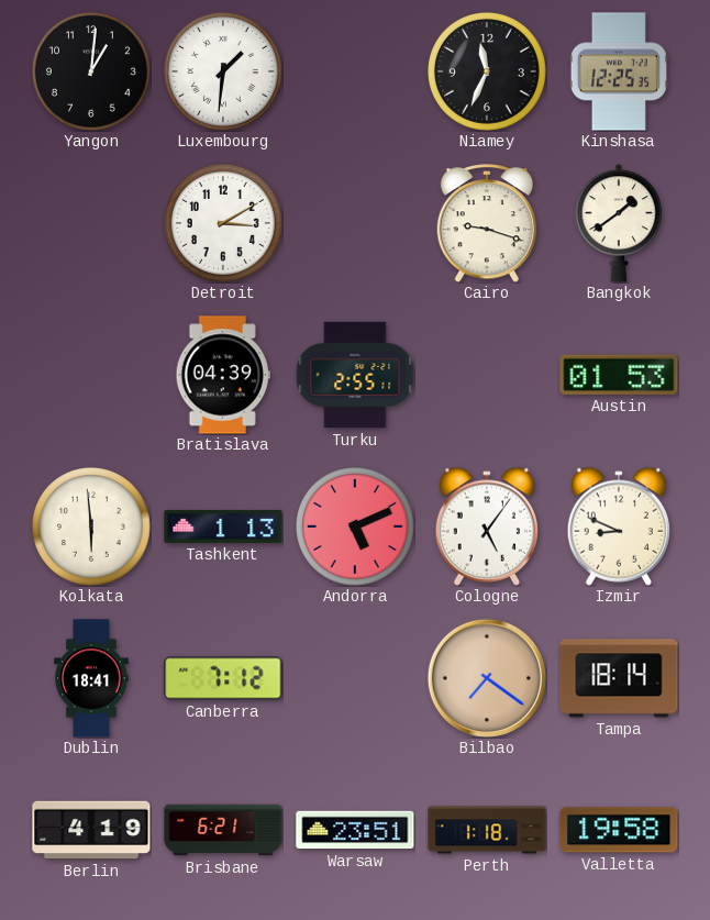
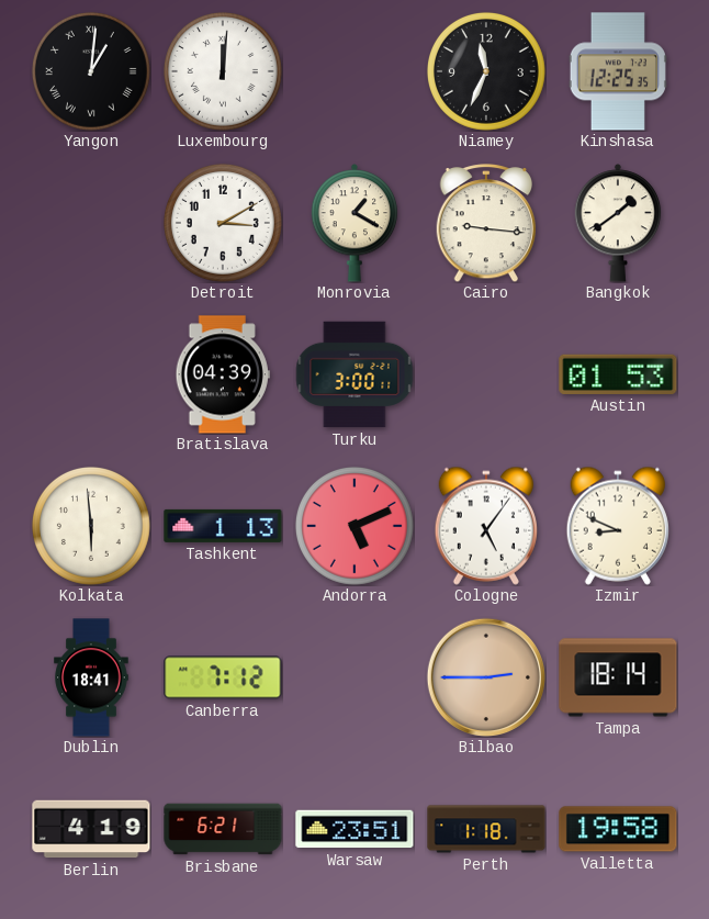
Yangon numerals: Arabic -> Roman
Luxembourg: 1:31 -> 12:01
Monrovia: none -> 1:20
Cairo: 9:18 -> 9:16
Turku: 2:55 -> 3:00
Bilbao: 7:21 -> 2:45
